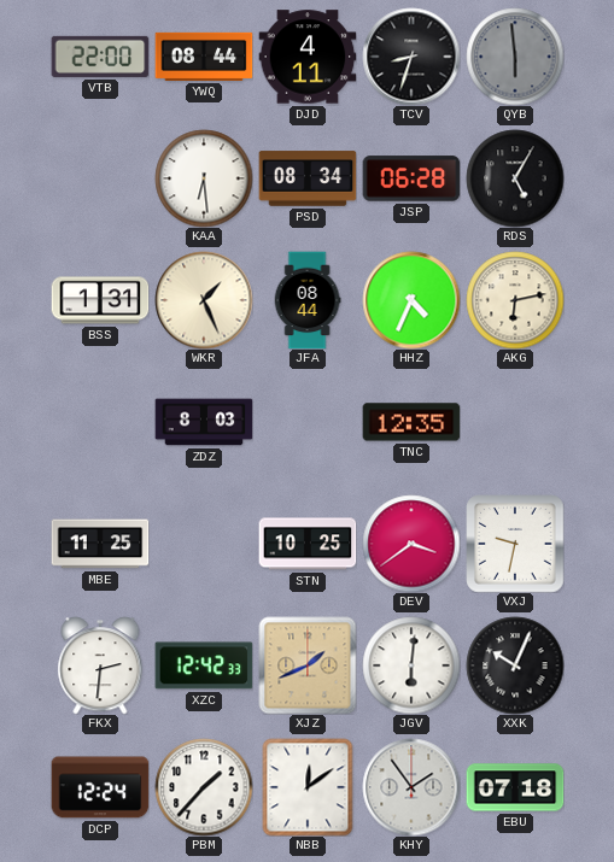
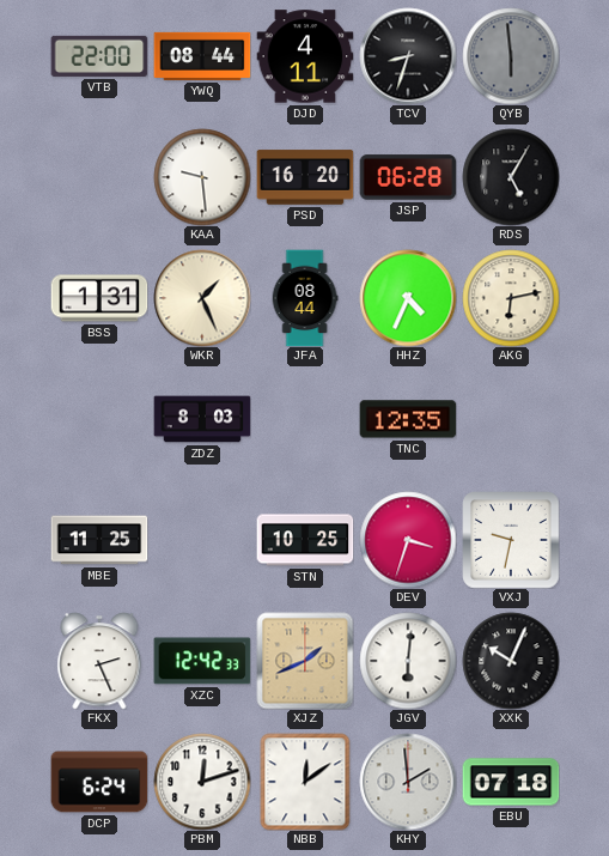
KAA: 6:29 -> 9:29
PSD: 08:34 -> 16:20
DEV: 3:39 -> 3:33
FKX: 2:31 -> 2:26
DCP: 12:24 -> 6:24
PBM: 1:37 -> 12:12
KHY: 1:54 -> 1:59
